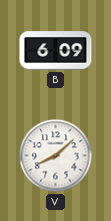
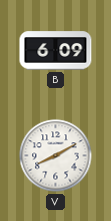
V: 8:08 -> 8:10
